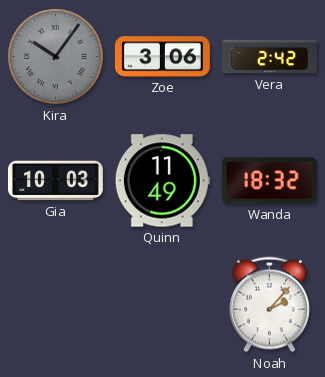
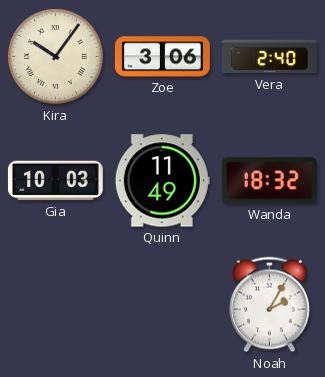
Kira dial: grey -> cream
Vera: 2:42 -> 2:40
Noah: 2:07 -> 2:05
